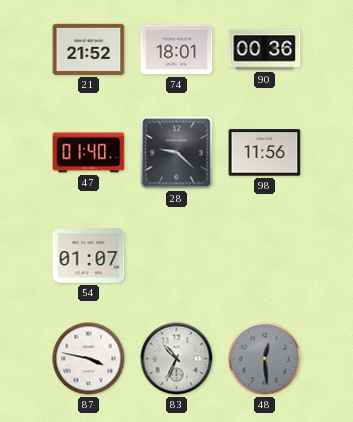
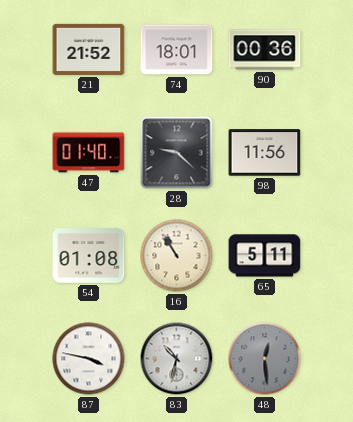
54: 01:07 -> 01:08
16: none -> 10:55
65: none -> 5:11
83: 10:34 -> 10:32
